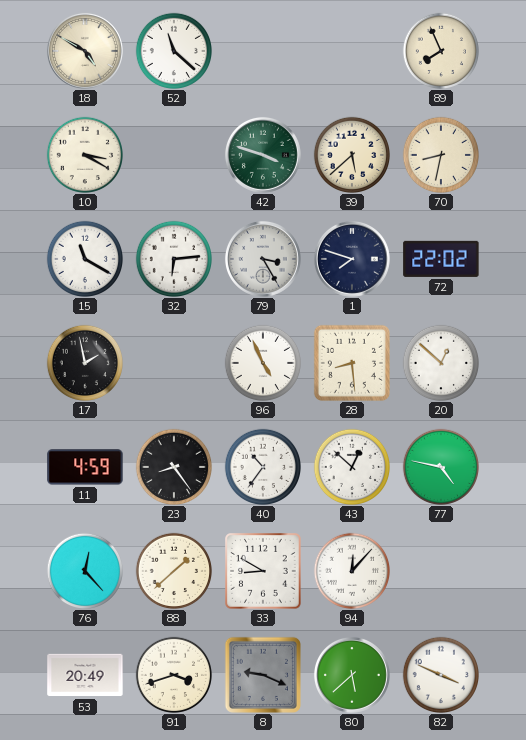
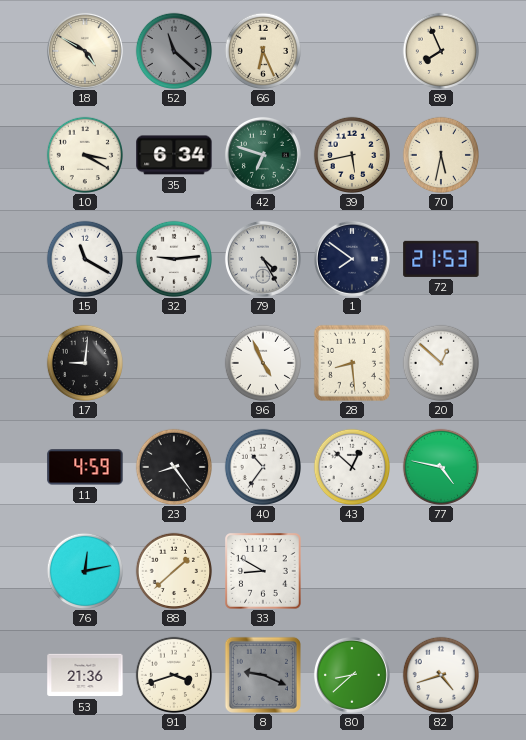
52 dial: white -> grey
66: none -> 6:26
35: none -> 6:34
42: 3:48 -> 6:48
39: 5:38 -> 5:43
70: 8:32 -> 5:32
32: 6:14 -> 9:14
79: 3:25 -> 4:25
1: 7:48 -> 7:51
72: 22:02 -> 21:53
17: 1:58 -> 9:01
76: 12:23 -> 12:13
94: 12:07 -> none
53: 20:49 -> 21:36
80: 5:38 -> 8:38
82: 3:49 -> 4:42
